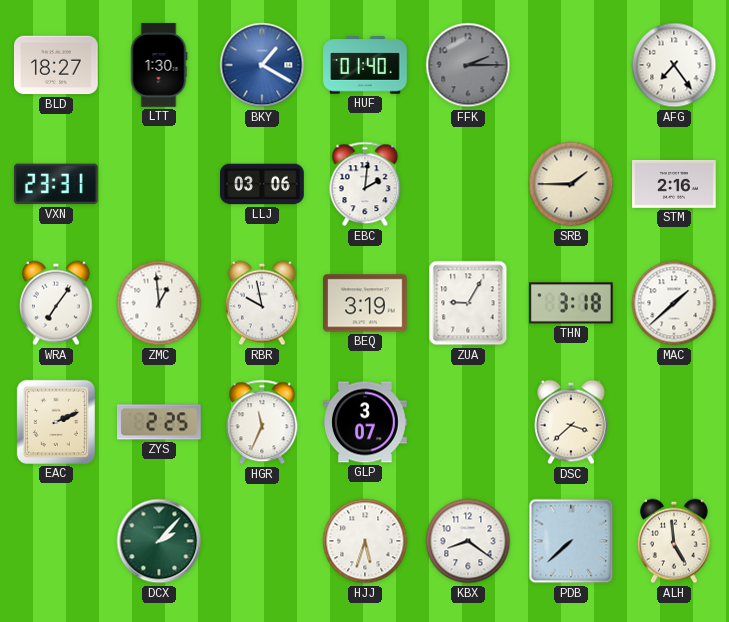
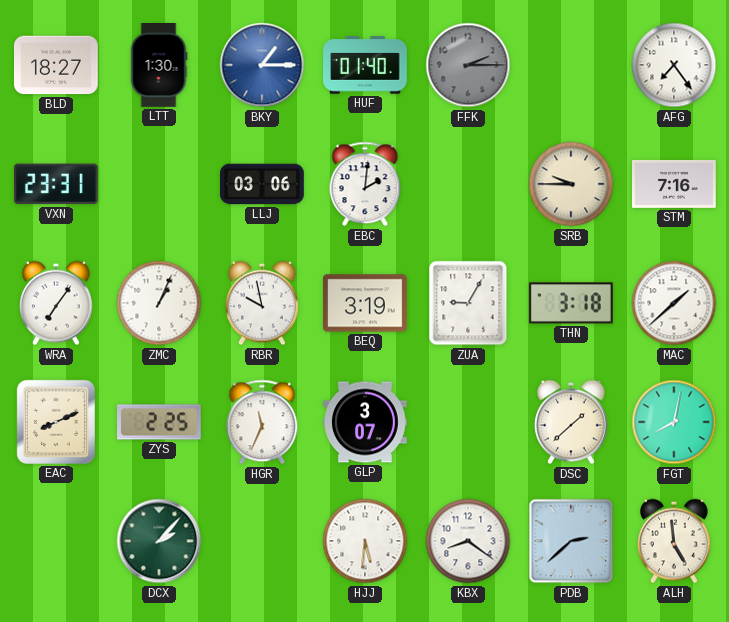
BKY: 1:20 -> 1:15
SRB: 1:45 -> 9:45
STM: 2:16 -> 7:16
ZMC: 12:59 -> 1:04
EAC: 2:11 -> 8:11
DSC: 3:38 -> 1:38
FGT: none -> 8:02
HJJ: 5:33 -> 5:31
PDB: 7:38 -> 2:38
